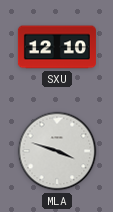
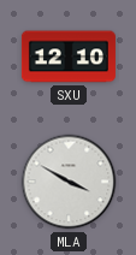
MLA: 3:48 -> 3:50
